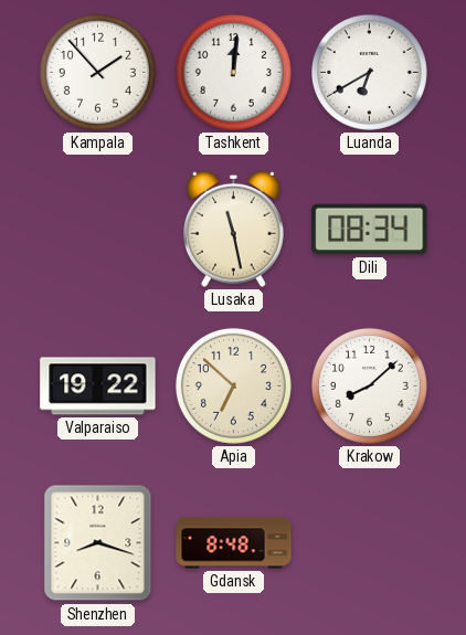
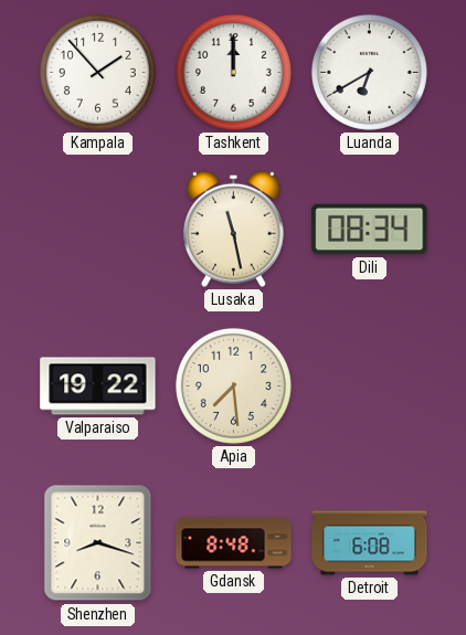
Tashkent: 12:01 -> 12:00
Apia: 6:52 -> 7:29
Krakow: 8:08 -> none
Detroit: none -> 6:08
